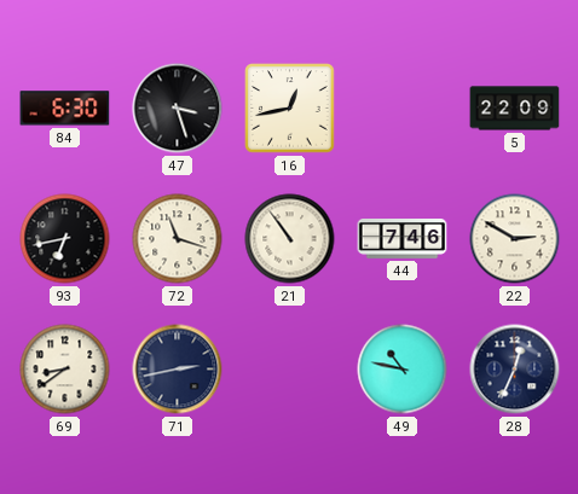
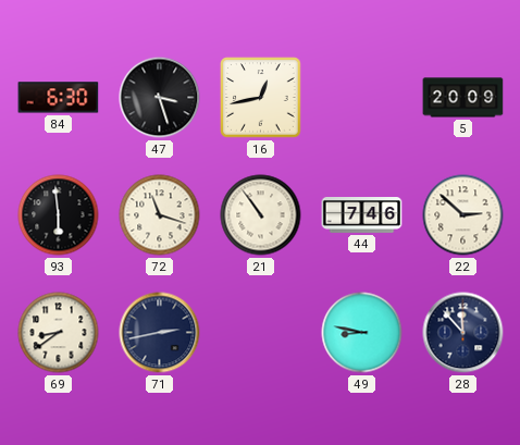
5: 22:09 -> 20:09
93: 6:43 -> 5:59
22: 2:50 -> 2:52
49: 10:47 -> 8:47
28: 12:34 -> 11:53
